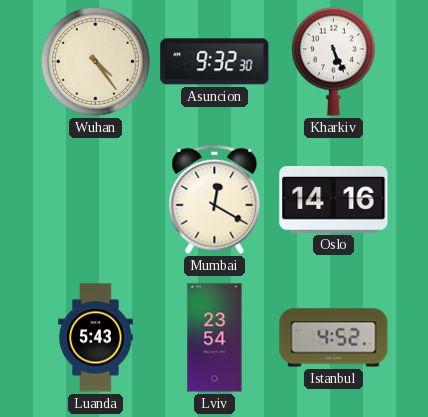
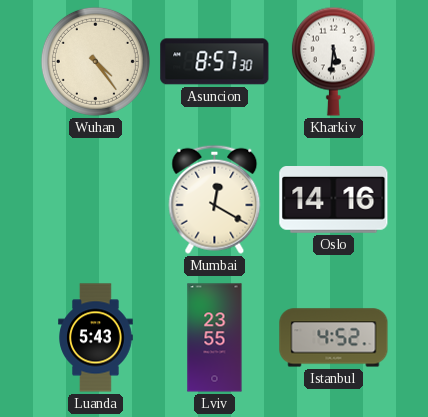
Asuncion: 9:32 -> 8:57
Kharkiv: 5:26 -> 5:31
Lviv: 23:54 -> 23:55
